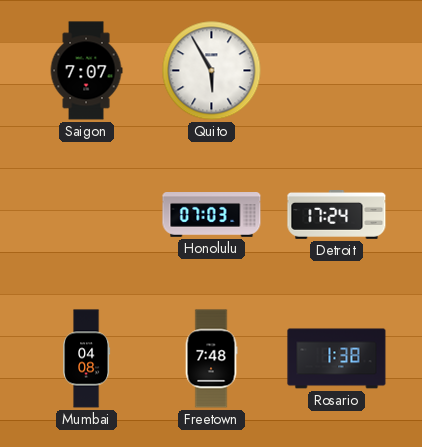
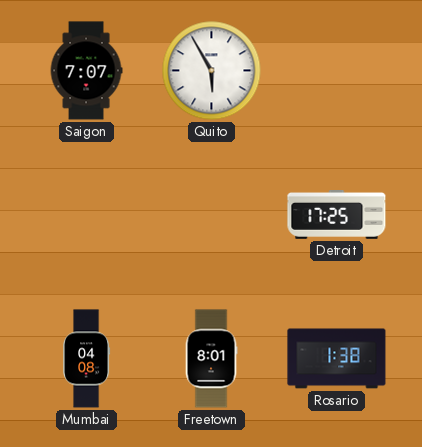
Honolulu: 07:03 -> none
Detroit: 17:24 -> 17:25
Freetown: 7:48 -> 8:01
